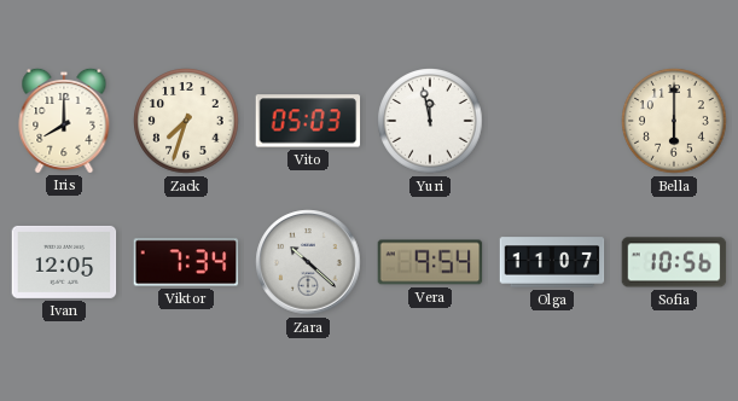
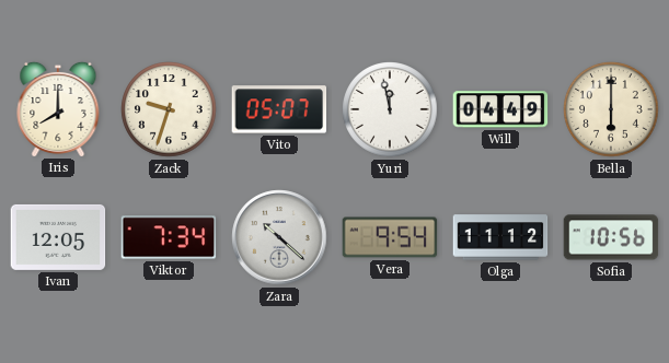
Zack: 7:33 -> 9:33
Vito: 05:03 -> 05:07
Will: none -> 04:49
Olga: 11:07 -> 11:12
